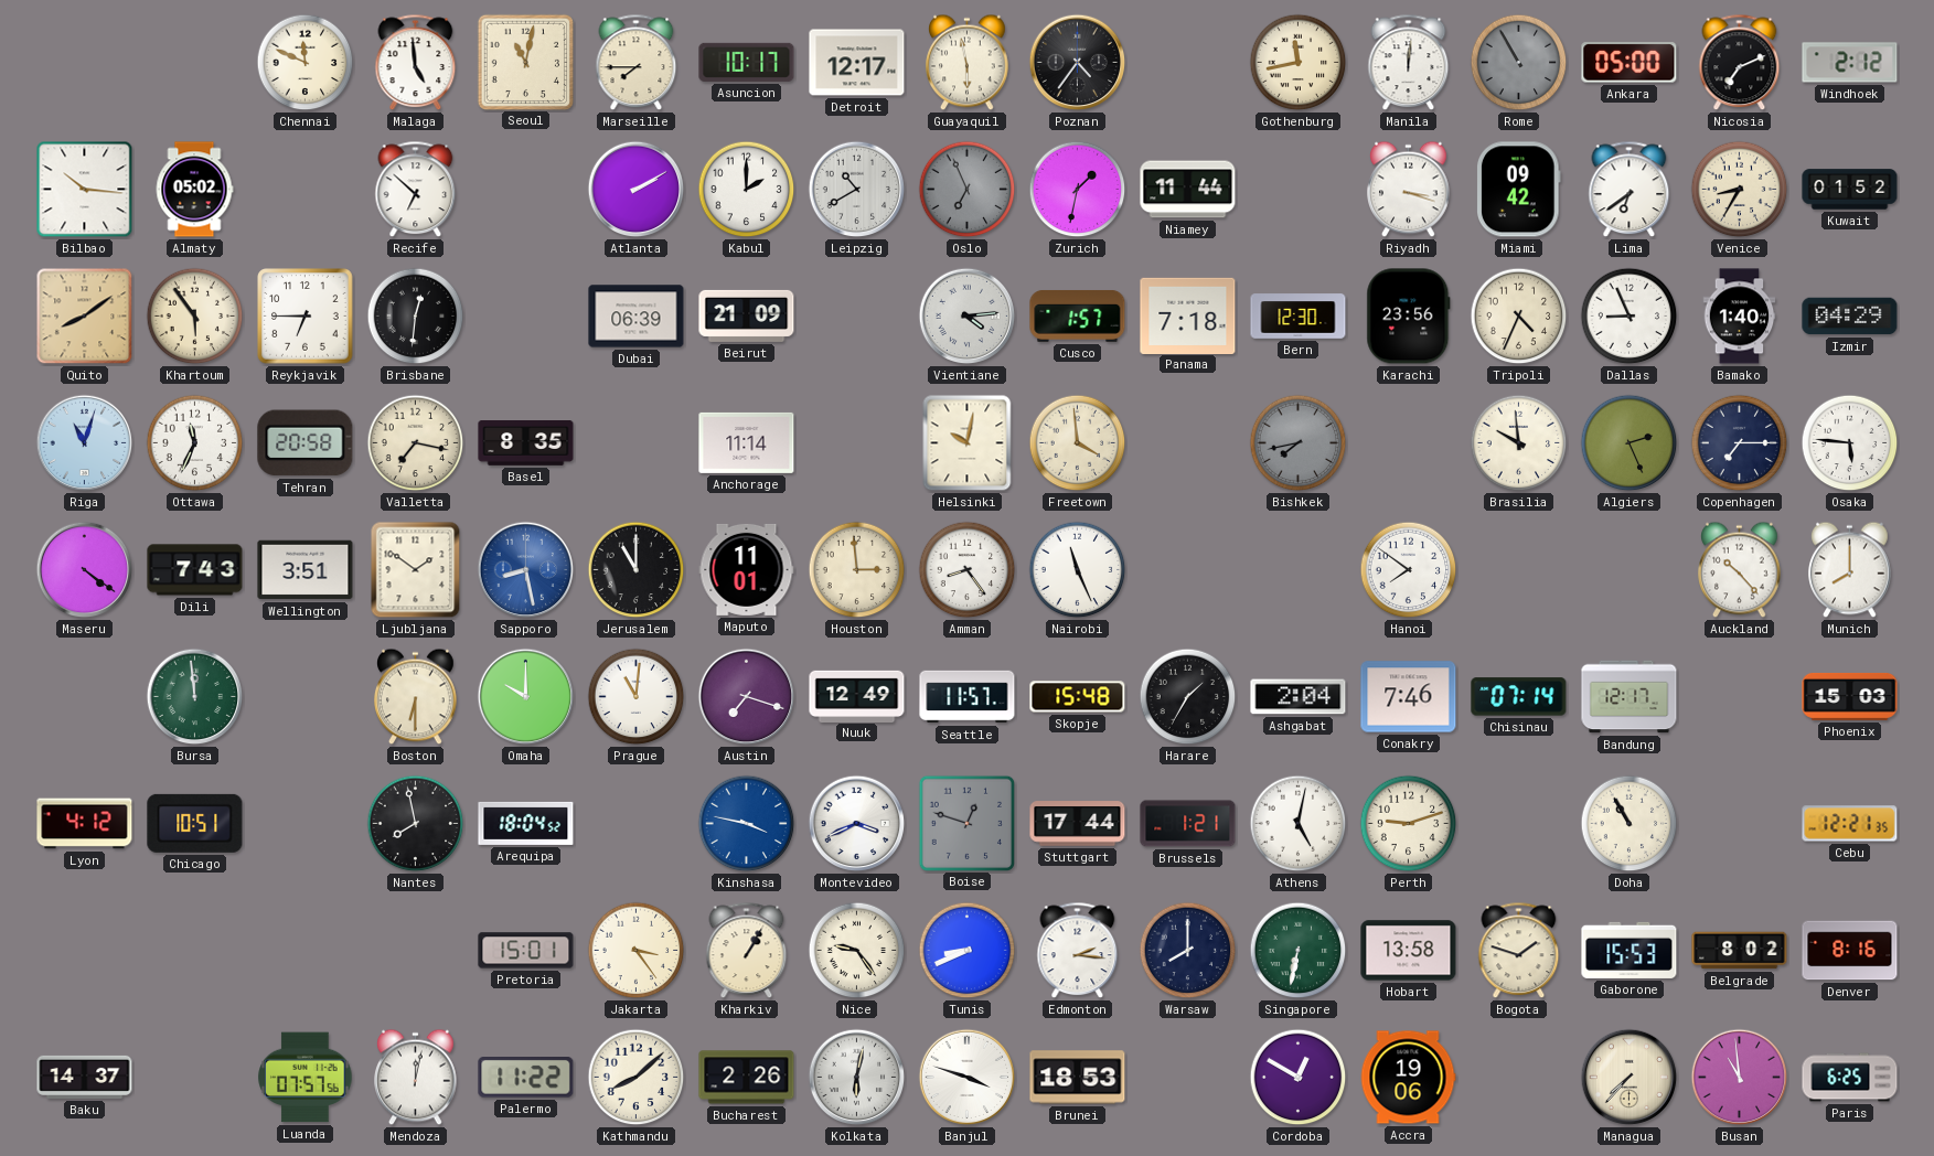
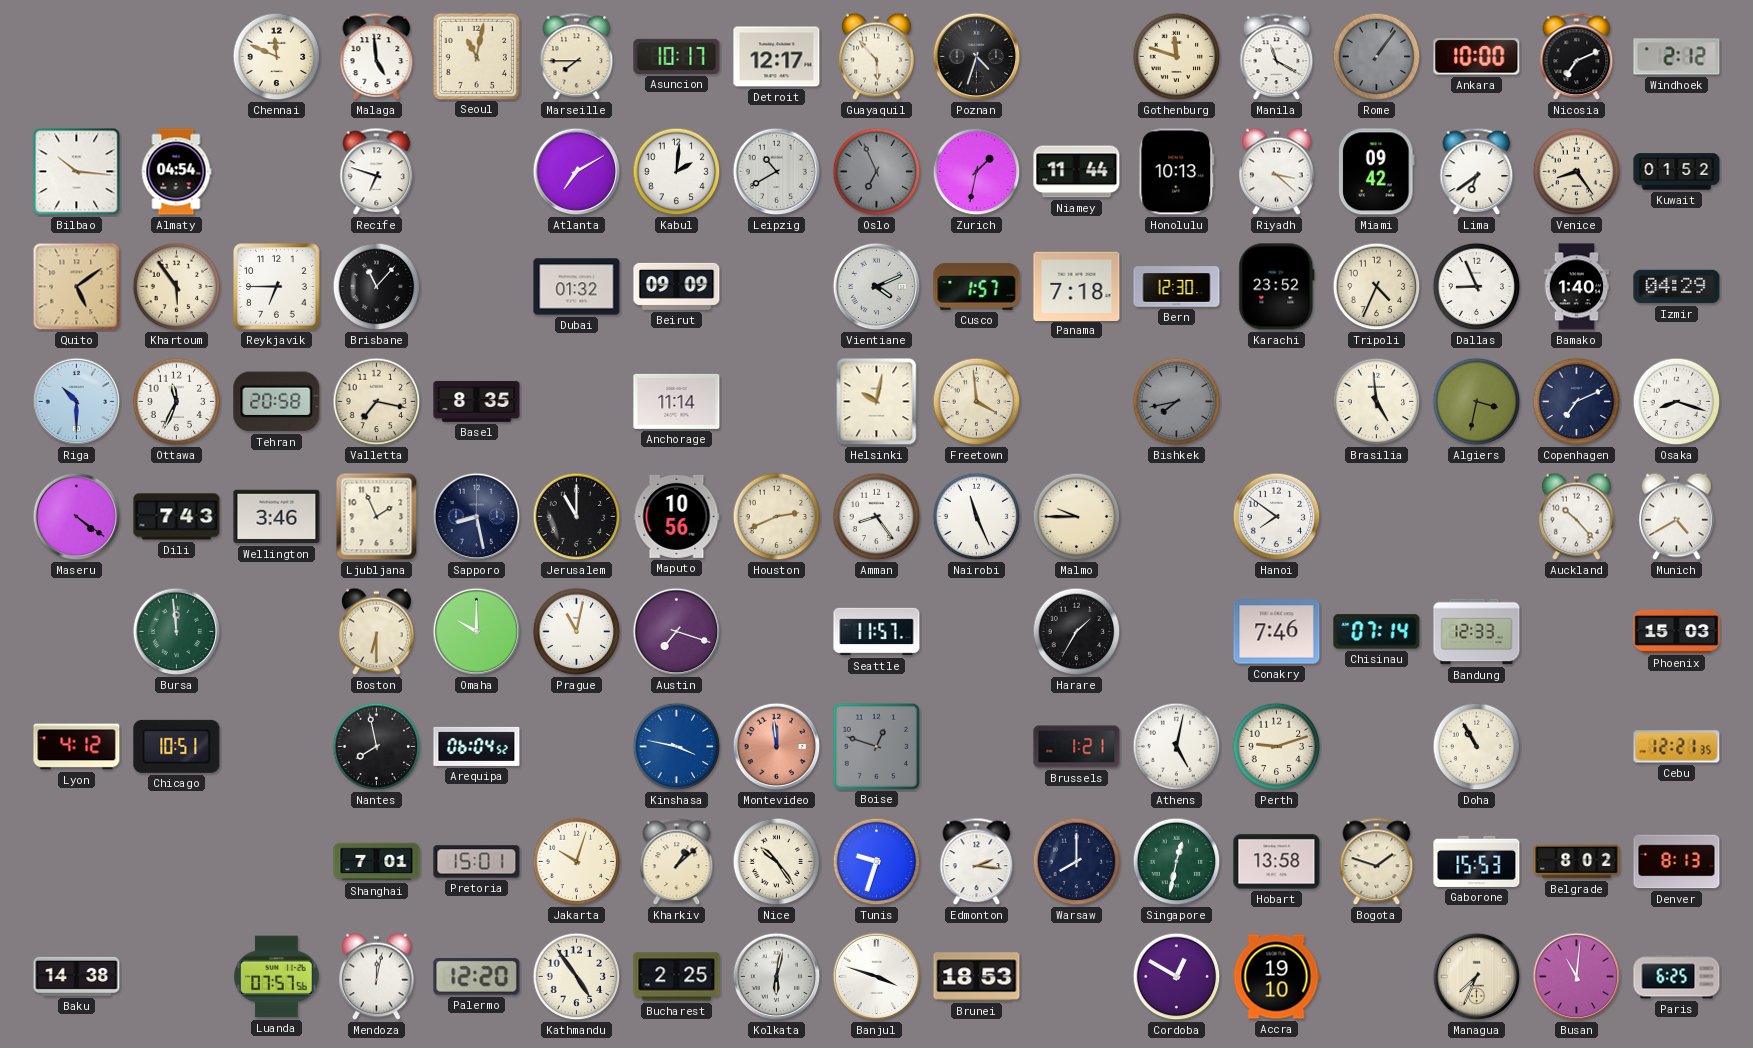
Guayaquil: 5:58 -> 5:53
Poznan: 4:36 -> 4:33
Gothenburg: 11:43 -> 11:48
Manila: 12:01 -> 11:20
Rome: 10:55 -> 1:06
Ankara: 05:00 -> 10:00
Almaty: 05:02 -> 04:54
Recife: 6:52 -> 6:48
Atlanta: 2:10 -> 7:10
Kabul: 2:00 -> 2:01
Honolulu: none -> 10:13
Riyadh: 3:18 -> 3:22
Venice: 8:35 -> 8:24
Quito: 8:09 -> 5:09
Brisbane: 12:31 -> 11:07
Dubai: 06:39 -> 01:32
Beirut: 21:09 -> 09:09
Vientiane: 4:14 -> 4:11
Karachi: 23:56 -> 23:52
Riga: 11:03 -> 10:30
Brasilia: 9:59 -> 4:59
Algiers: 2:26 -> 3:32
Copenhagen: 7:15 -> 7:11
Osaka: 5:46 -> 8:18
Wellington: 3:51 -> 3:46
Ljubljana: 1:51 -> 1:56
Sapporo dial: blue -> navy
Maputo: 11:01 -> 10:56
Houston: 2:59 -> 2:41
Malmo: none -> 9:45
Munich: 8:00 -> 4:40
Prague: 11:01 -> 11:02
Nuuk: 12:49 -> none
Skopje: 15:48 -> none
Ashgabat: 2:04 -> none
Bandung: 12:17 -> 12:33
Arequipa: 18:04 -> 06:04
Montevideo: 3:41 -> 11:59
Montevideo dial: white -> salmon
Stuttgart: 17:44 -> none
Shanghai: none -> 7:01
Jakarta: 3:24 -> 10:03
Kharkiv: 1:05 -> 1:08
Nice: 9:24 -> 10:24
Tunis: 8:41 -> 9:33
Singapore: 6:32 -> 12:32
Denver: 8:16 -> 8:13
Baku: 14:37 -> 14:38
Palermo: 11:22 -> 12:20
Kathmandu: 8:08 -> 4:54
Bucharest: 2:26 -> 2:25
Accra: 19:06 -> 19:10
Managua: 7:37 -> 7:34
Busan: 10:59 -> 11:01
